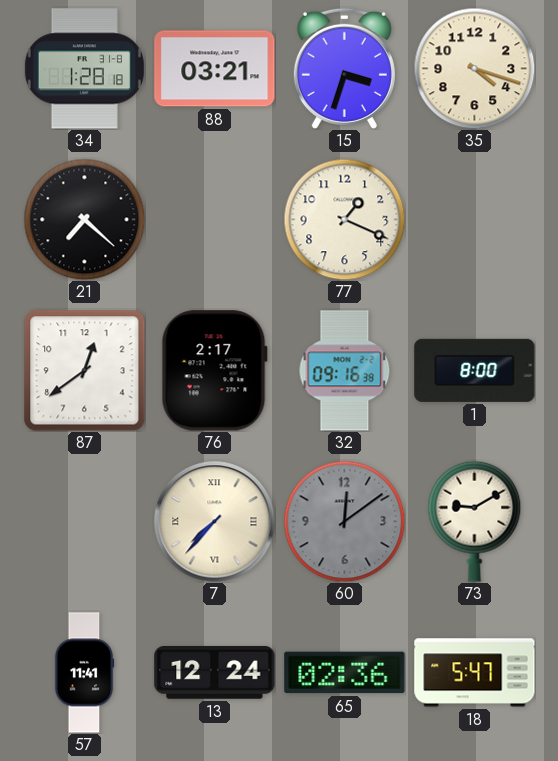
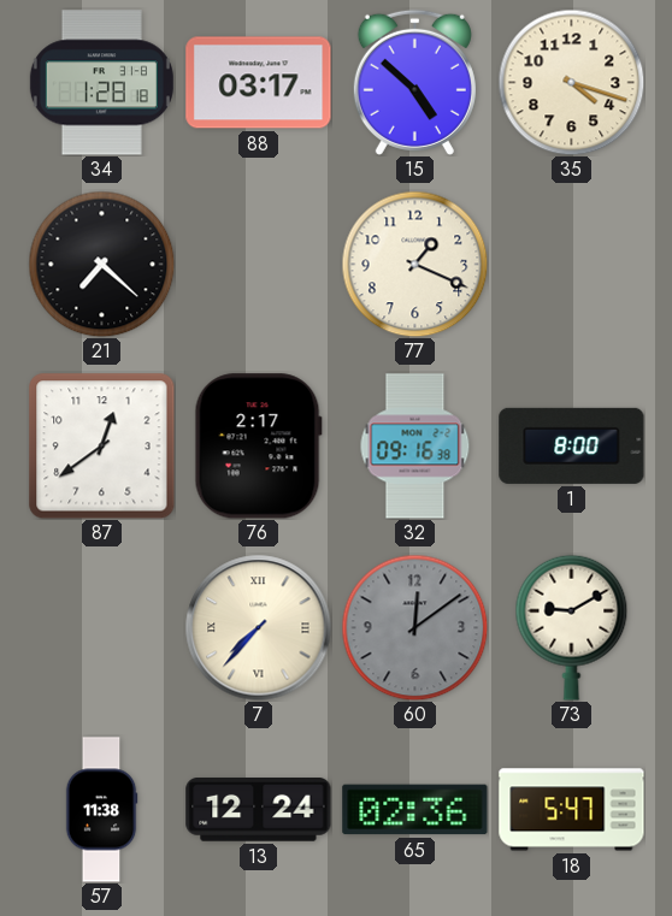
88: 03:21 -> 03:17
15: 3:33 -> 4:52
57: 11:41 -> 11:38
